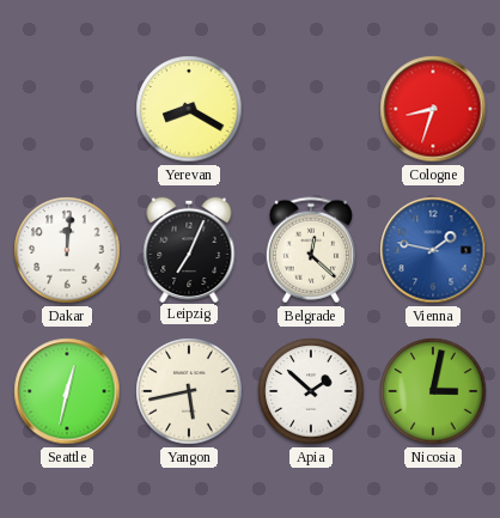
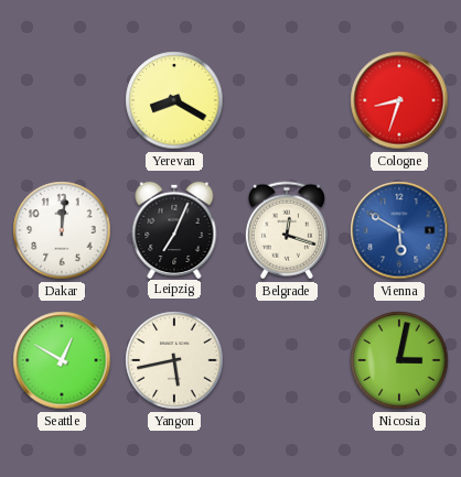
Belgrade: 12:22 -> 12:18
Vienna: 1:47 -> 5:50
Seattle: 12:32 -> 12:50
Apia: 1:52 -> none
